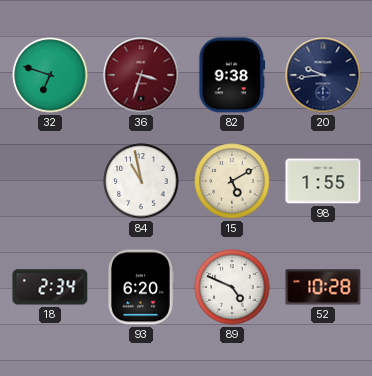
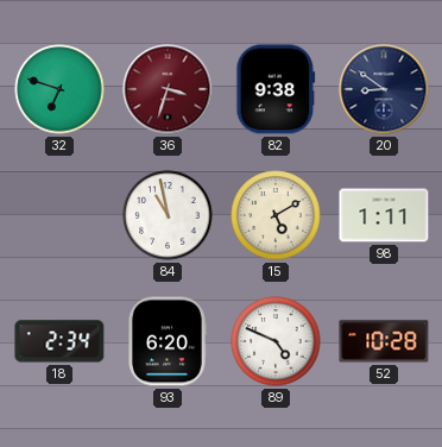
20: 9:44 -> 8:51
98: 1:55 -> 1:11
